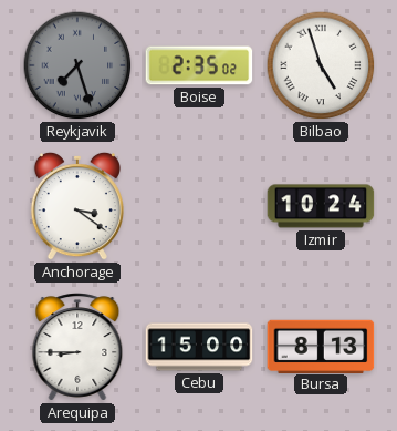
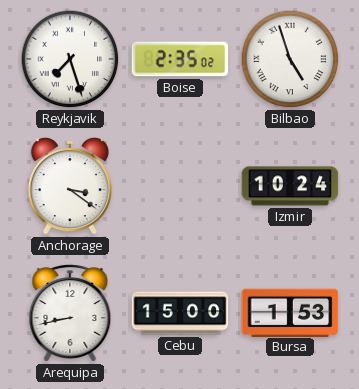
Reykjavik dial: grey -> white
Arequipa: 8:45 -> 8:43
Bursa: 8:13 -> 1:53
